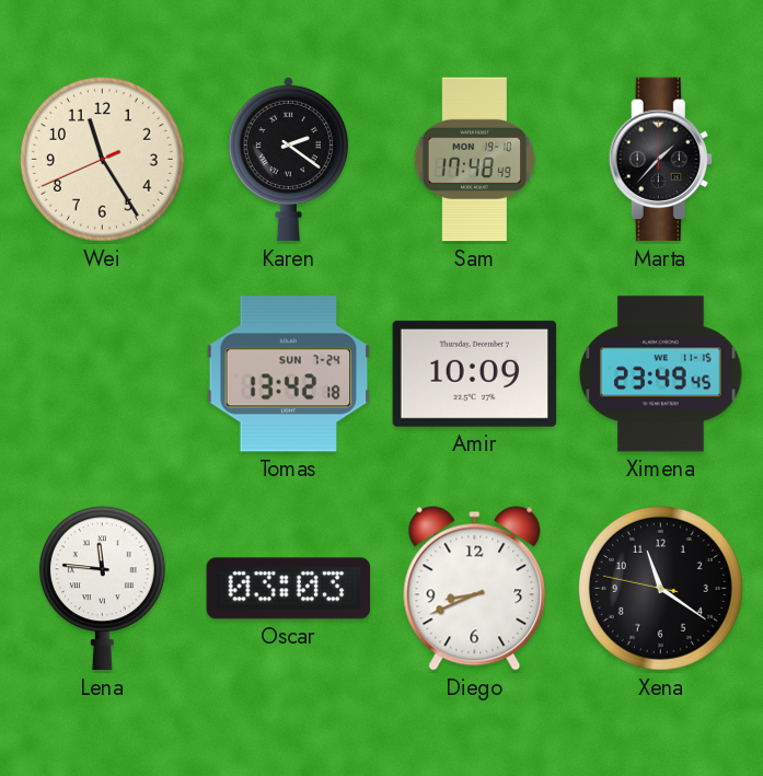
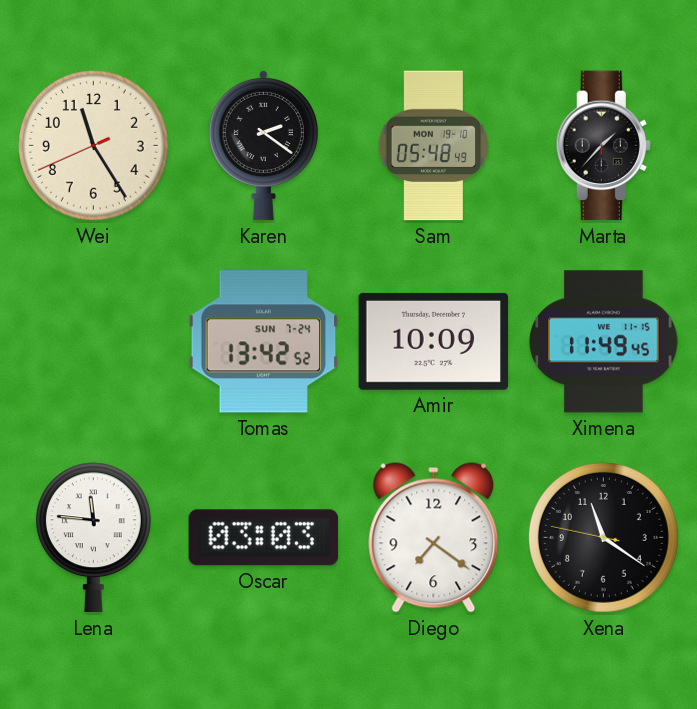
Sam: 17:48 -> 05:48
Tomas: 13:42:18 -> 13:42:52
Ximena: 23:49 -> 11:49
Diego: 8:41 -> 7:21
